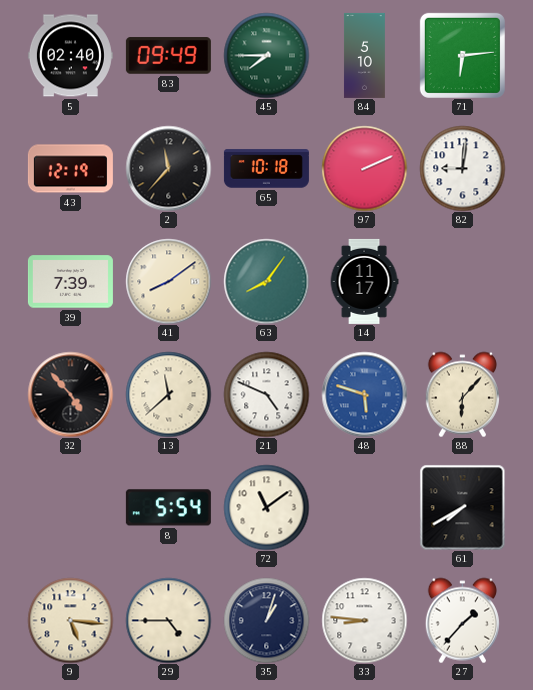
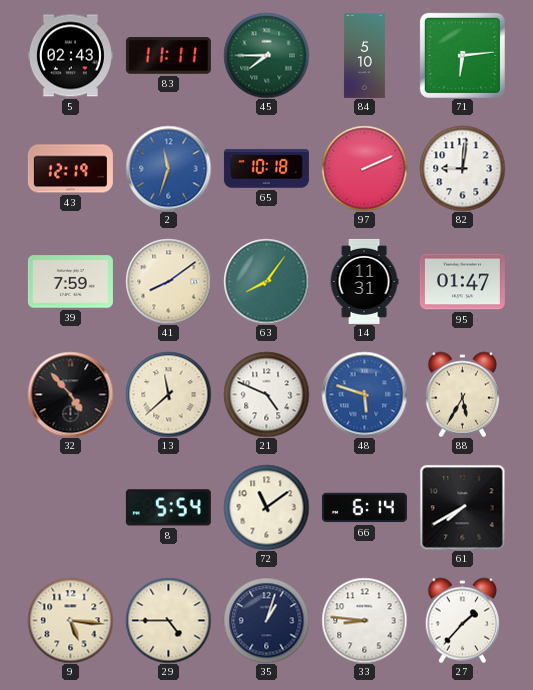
5: 02:40 -> 02:43
83: 09:49 -> 11:11
2: 11:37 -> 11:33
2 dial: black -> blue
39: 7:39 -> 7:59
14: 11:17 -> 11:31
95: none -> 01:47
88: 6:07 -> 5:35
66: none -> 6:14
